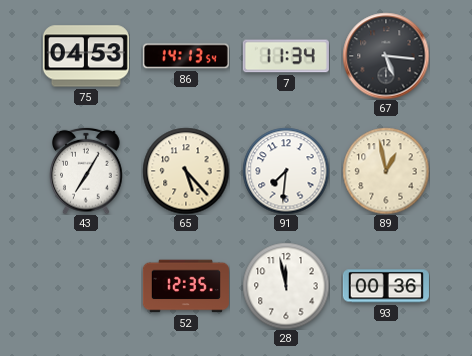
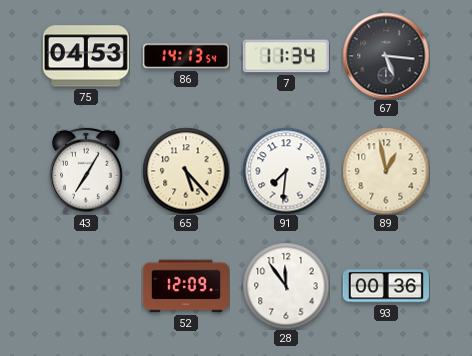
52: 12:35 -> 12:09
28: 11:58 -> 11:54
